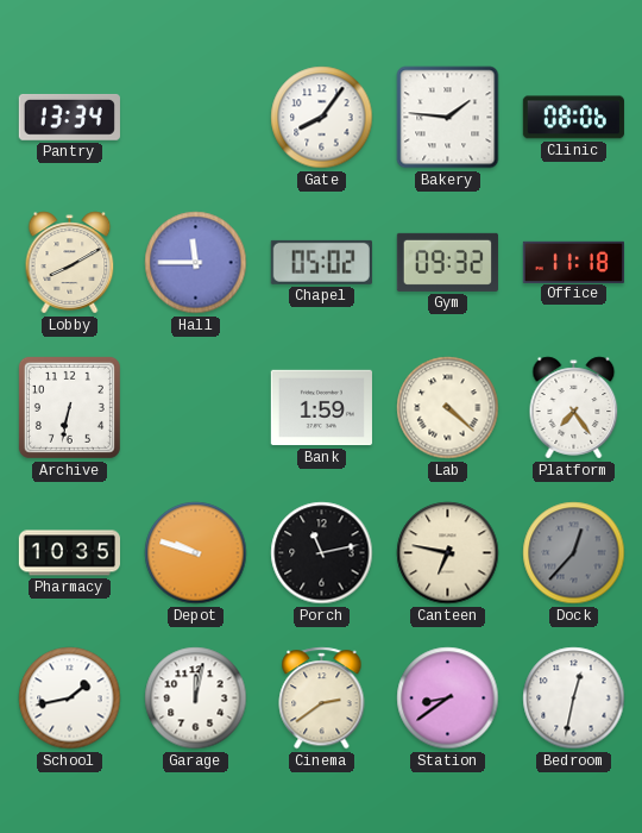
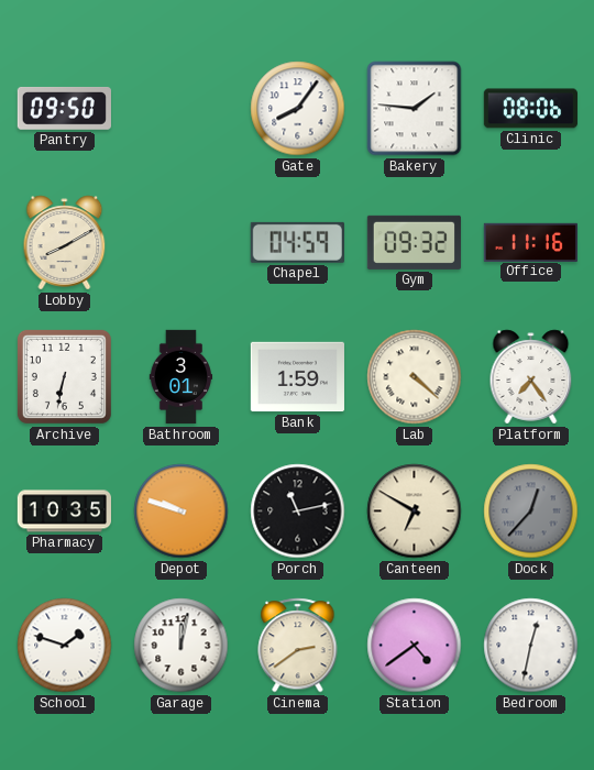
Pantry: 13:34 -> 09:50
Hall: 11:45 -> none
Chapel: 05:02 -> 04:59
Office: 11:18 -> 11:16
Bathroom: none -> 3:01
Canteen: 6:47 -> 6:50
School: 1:43 -> 1:48
Station: 8:39 -> 4:39
